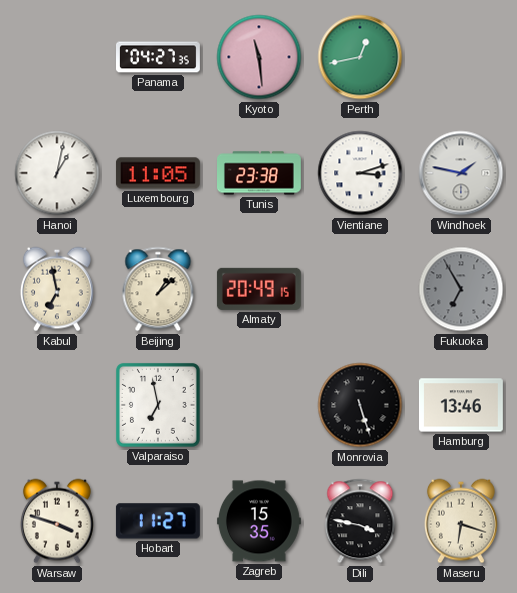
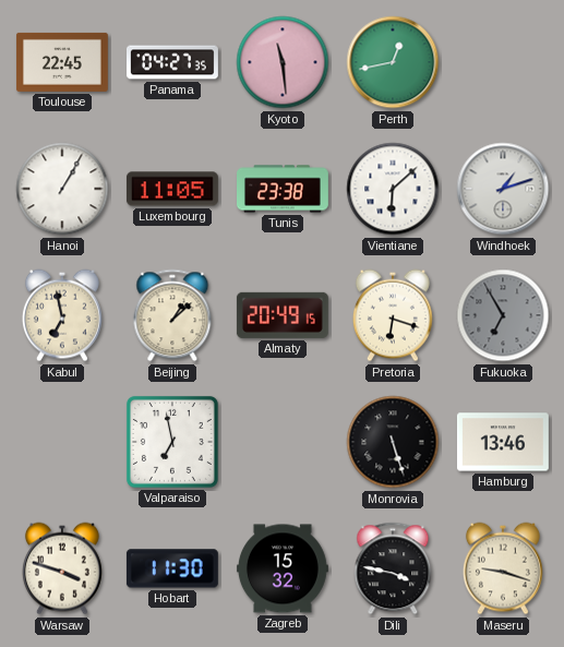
Toulouse: none -> 22:45
Hanoi: 1:02 -> 1:05
Vientiane: 3:12 -> 6:08
Windhoek: 1:47 -> 1:12
Pretoria: none -> 6:18
Hobart: 11:27 -> 11:30
Zagreb: 15:35 -> 15:32
Maseru: 6:18 -> 9:18
